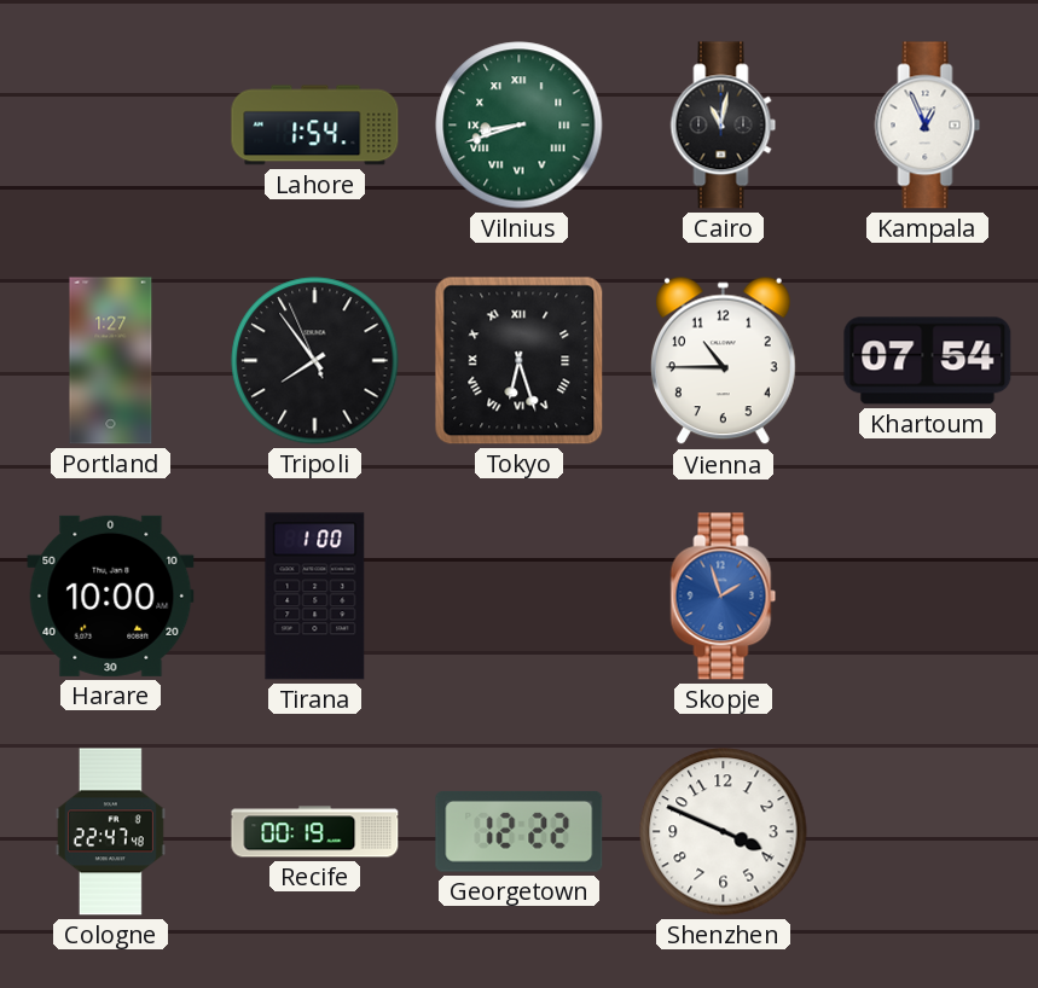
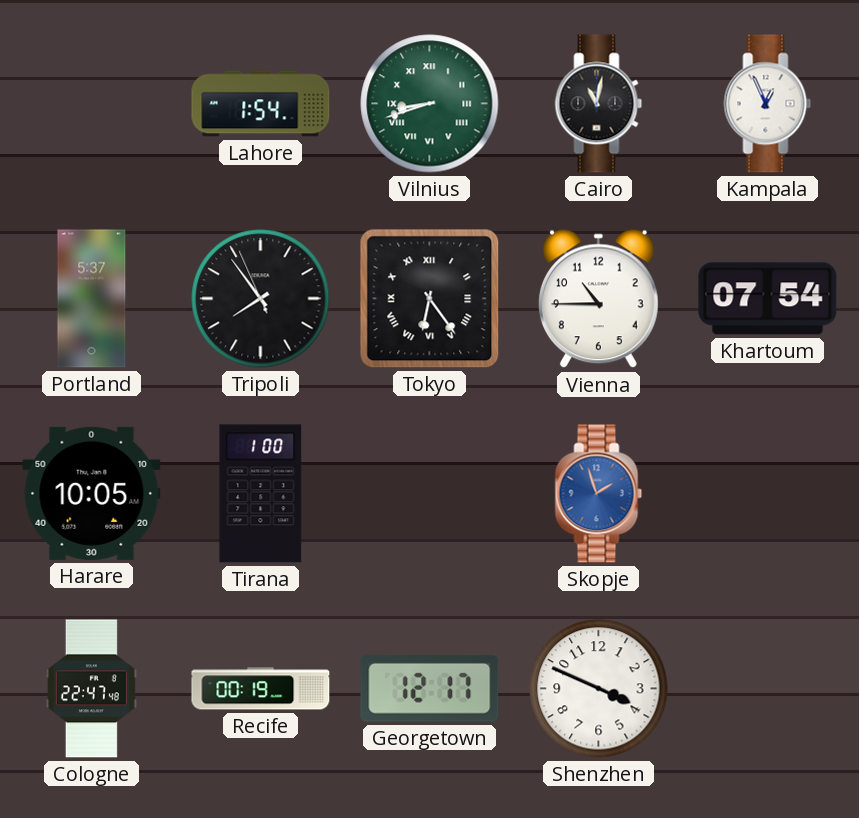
Portland: 1:27 -> 5:37
Tokyo: 6:27 -> 6:24
Harare: 10:00 -> 10:05
Georgetown: 12:22 -> 12:17
